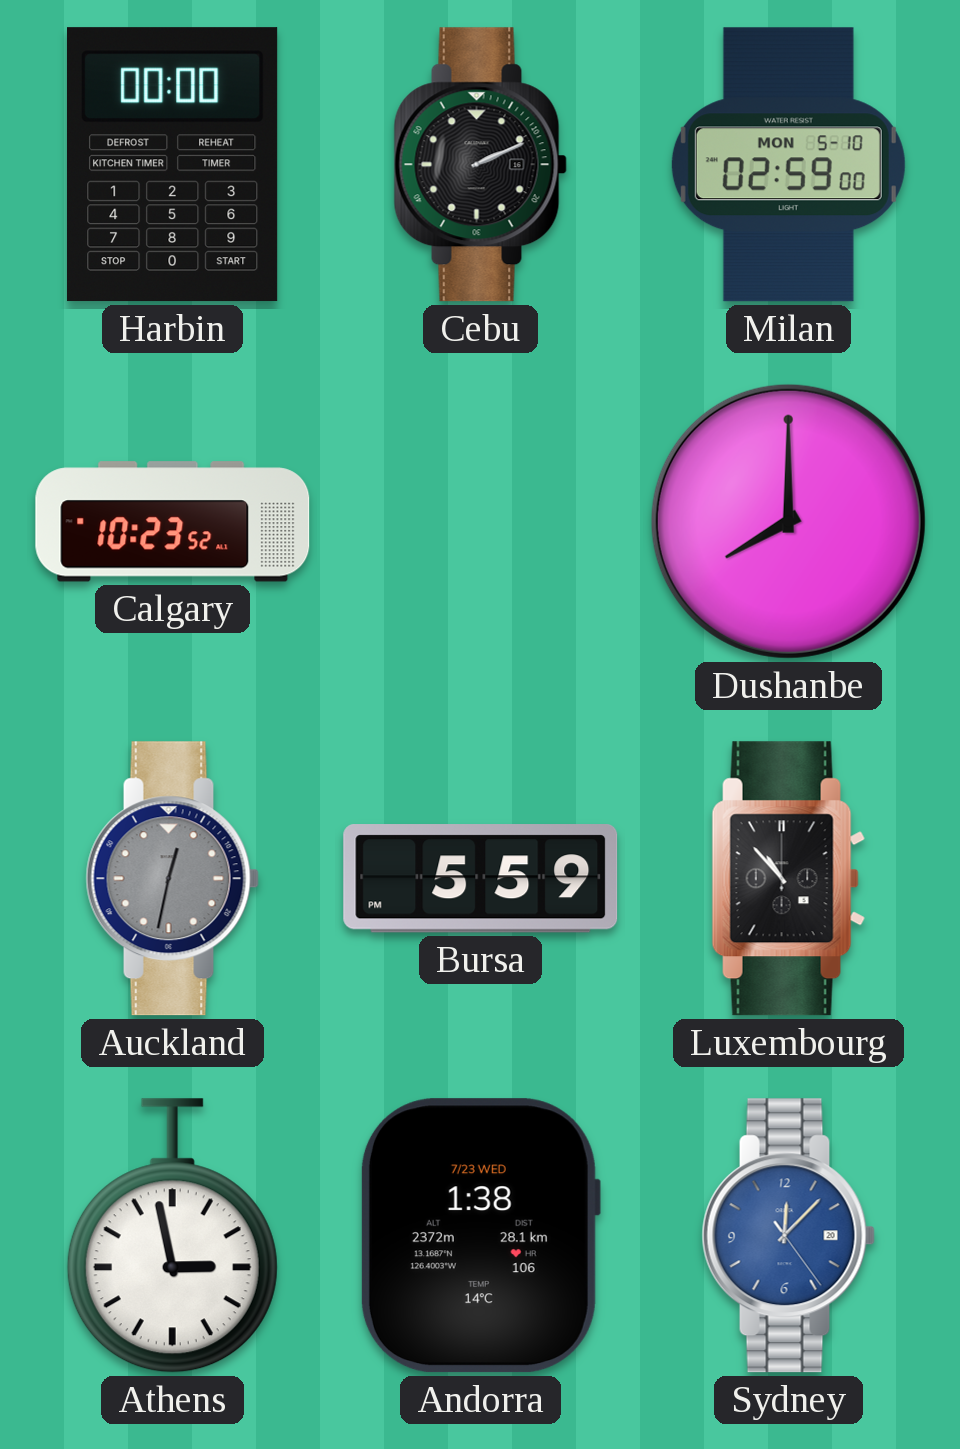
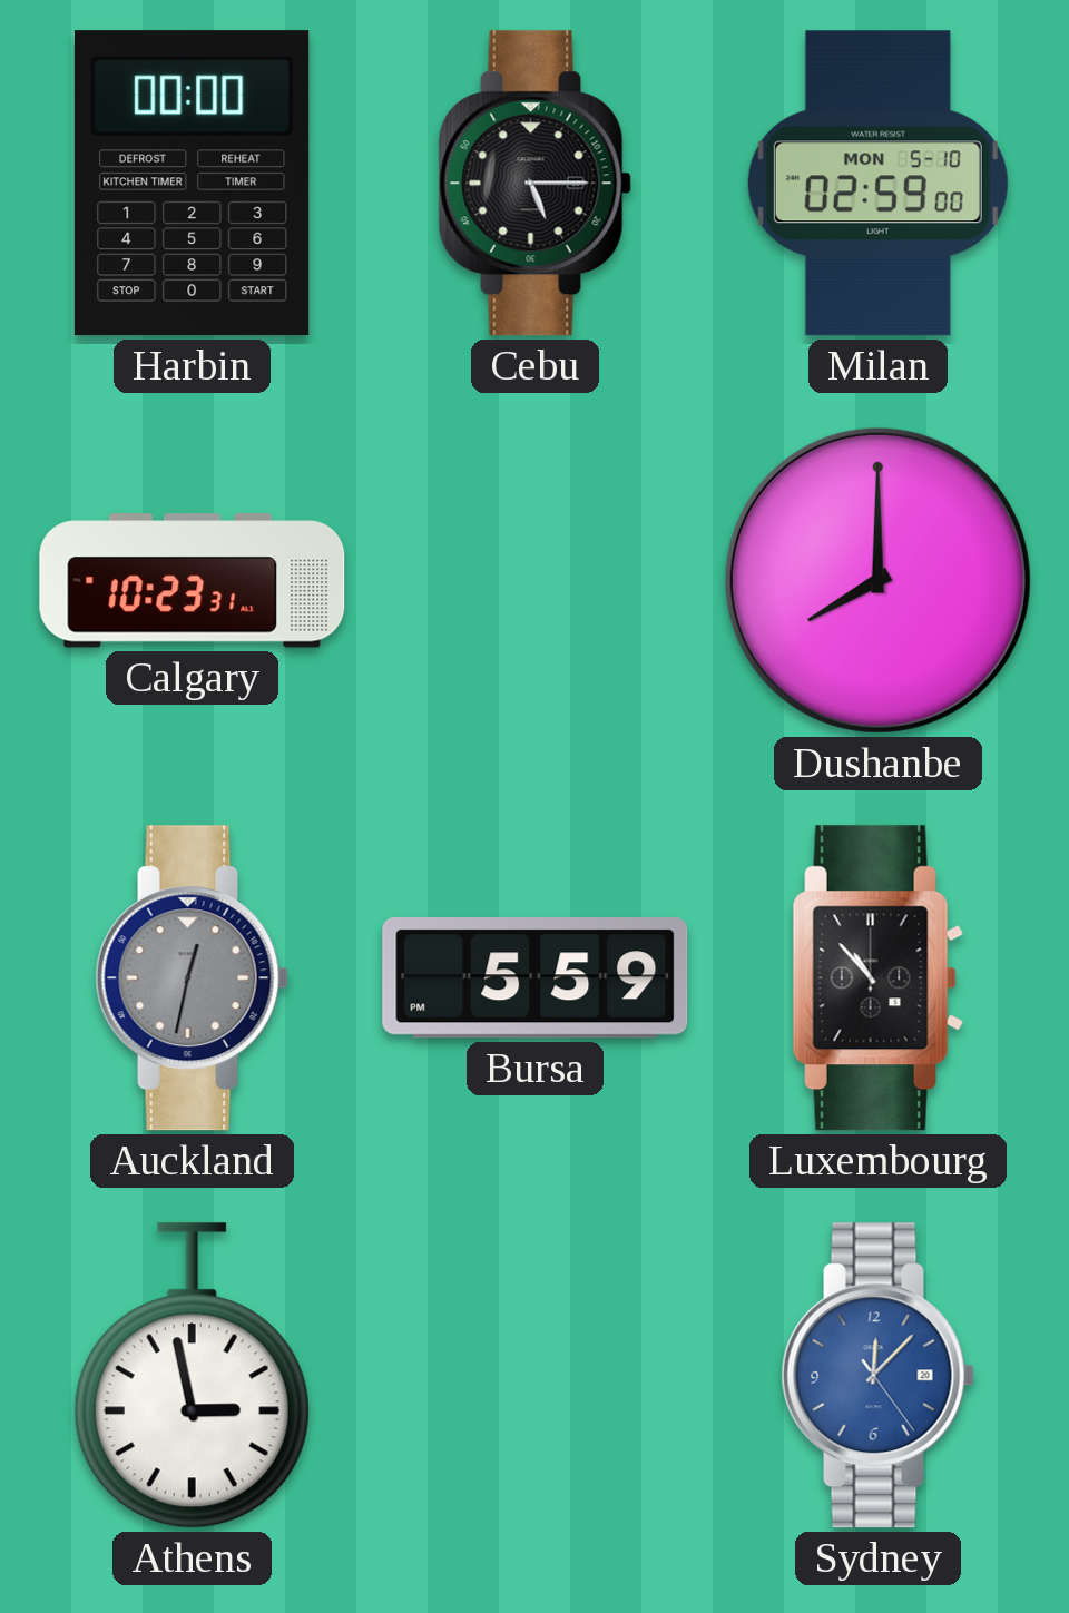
Cebu: 2:11 -> 5:15
Calgary: 10:23:52 -> 10:23:31
Andorra: 1:38 -> none
